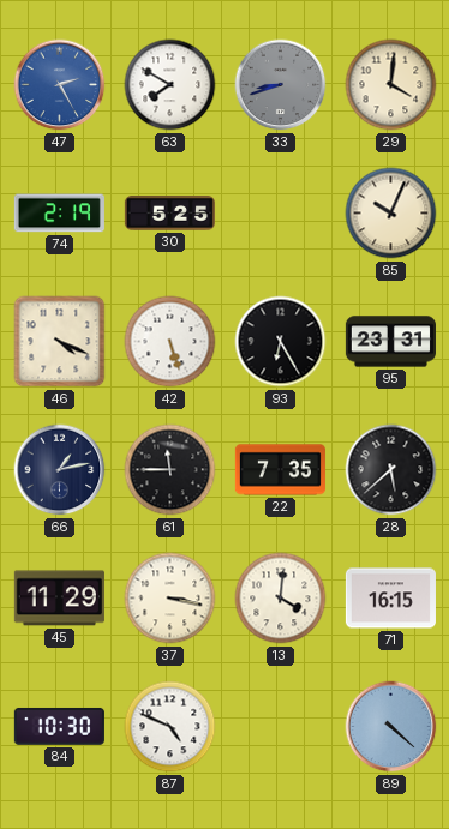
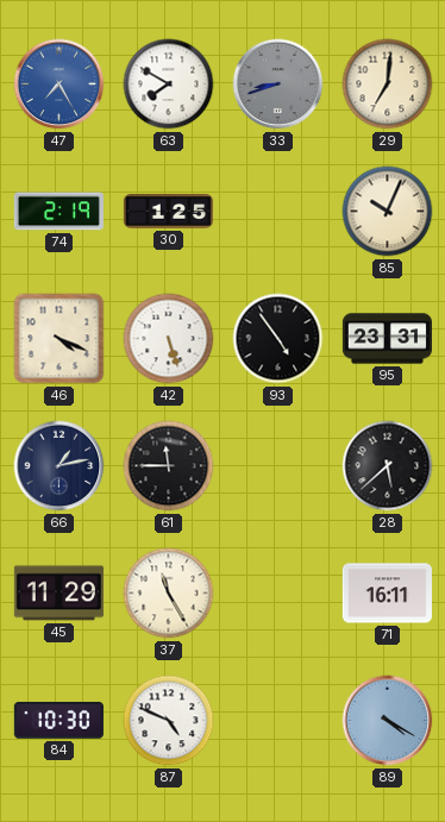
47: 2:25 -> 7:25
29: 4:01 -> 7:01
30: 5:25 -> 1:25
93: 6:25 -> 4:54
22: 7:35 -> none
37: 3:17 -> 11:25
13: 4:01 -> none
71: 16:15 -> 16:11
89: 4:22 -> 4:20
